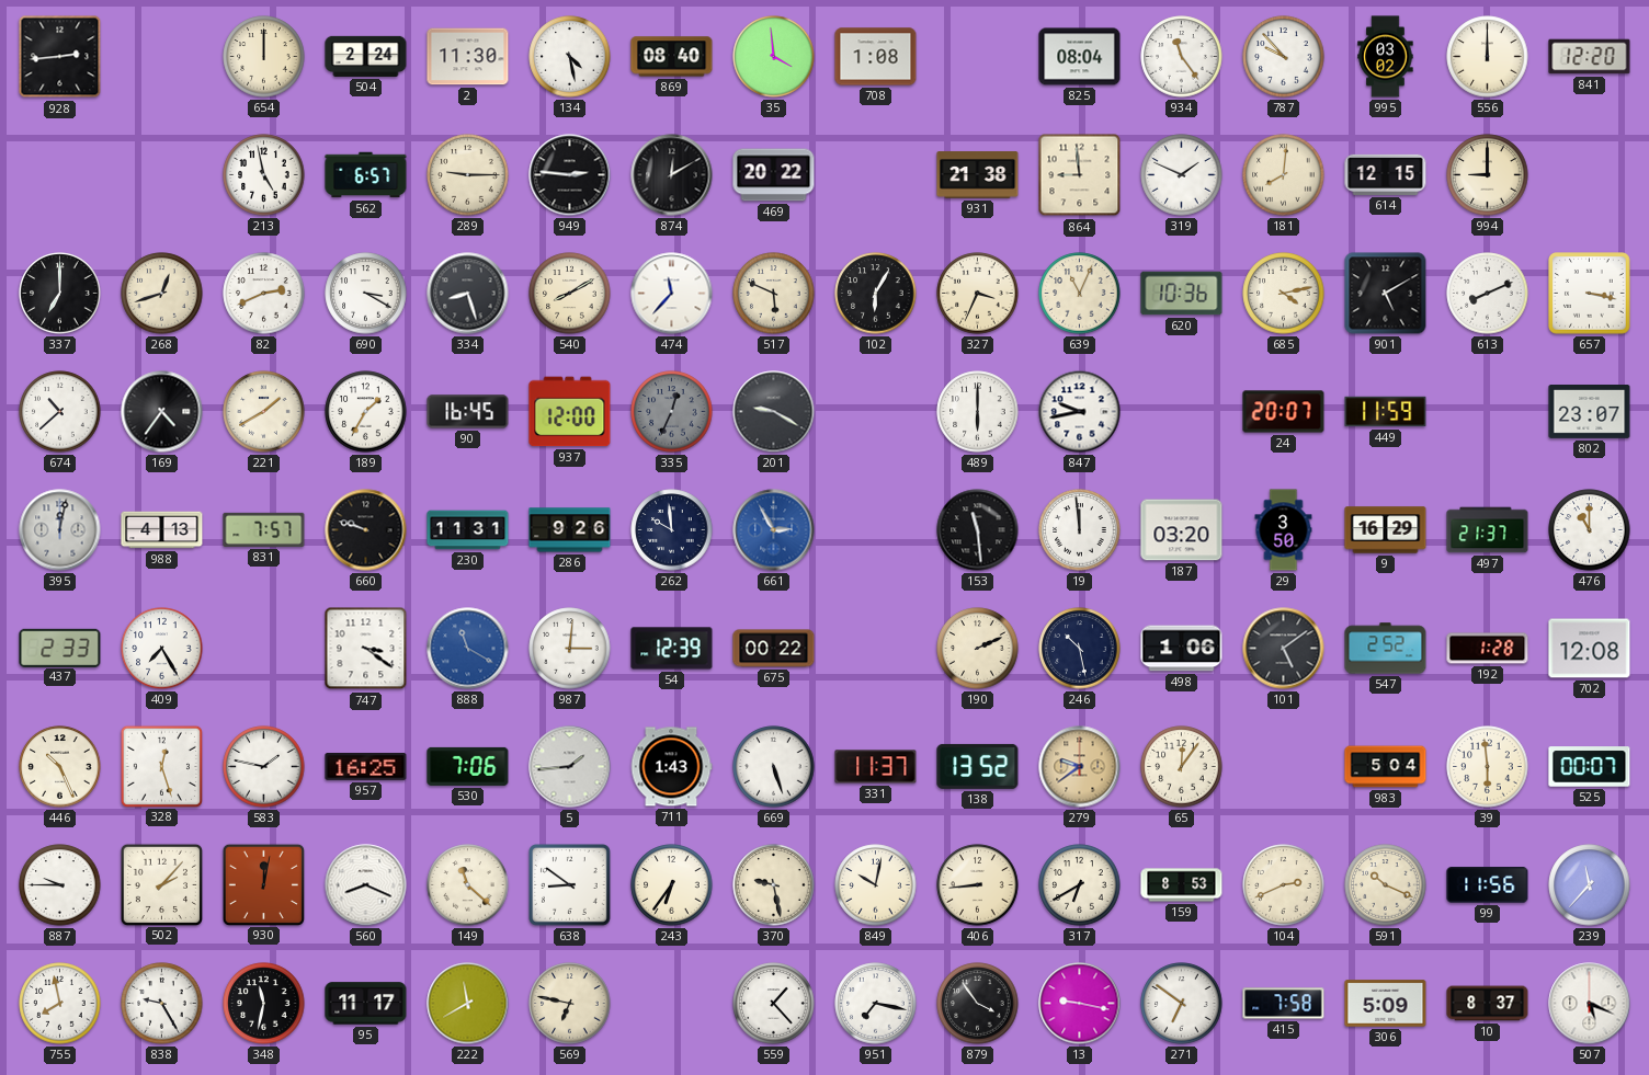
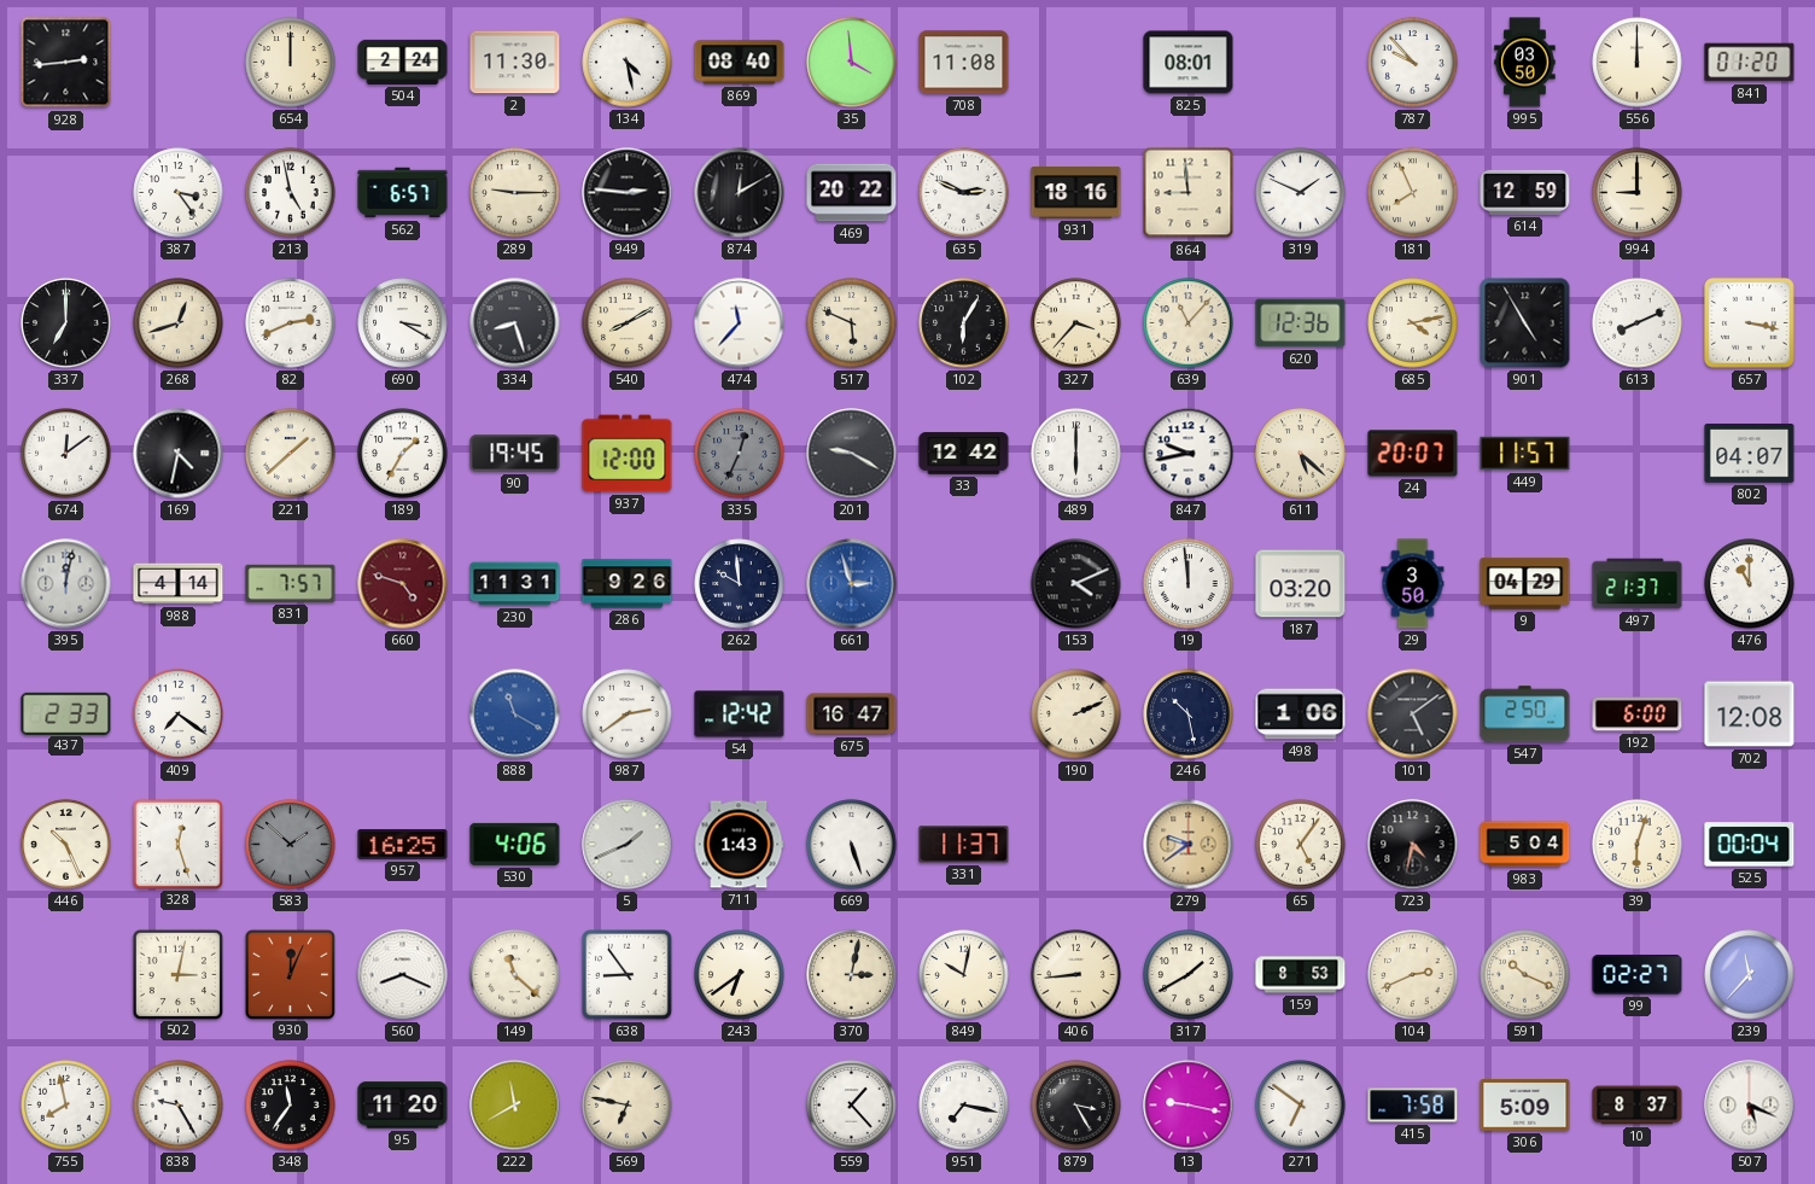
708: 1:08 -> 11:08
825: 08:04 -> 08:01
934: 11:24 -> none
995: 03:02 -> 03:50
841: 12:20 -> 01:20
387: none -> 3:24
635: none -> 2:49
931: 21:38 -> 18:16
181: 8:01 -> 7:56
614: 12:15 -> 12:59
327: 3:34 -> 3:37
639: 11:04 -> 11:07
620: 10:36 -> 12:36
901: 5:10 -> 4:55
674: 10:38 -> 12:09
169: 4:36 -> 4:32
221: 1:40 -> 1:38
90: 16:45 -> 19:45
33: none -> 12:42
611: none -> 5:22
449: 11:59 -> 11:57
802: 23:07 -> 04:07
988: 4:13 -> 4:14
660: 9:48 -> 4:48
660 dial: black -> burgundy
661: 2:55 -> 2:57
153: 11:29 -> 4:11
9: 16:29 -> 04:29
409: 7:25 -> 7:21
747: 3:21 -> none
987: 3:01 -> 2:39
54: 12:39 -> 12:42
675: 00:22 -> 16:47
547: 2:52 -> 2:50
192: 1:28 -> 6:00
583: 1:47 -> 1:52
583 dial: white -> grey
530: 7:06 -> 4:06
5: 1:44 -> 1:41
138: 13:52 -> none
65: 12:06 -> 5:06
723: none -> 4:32
39: 5:59 -> 6:03
525: 00:07 -> 00:04
887: 9:45 -> none
502: 2:07 -> 3:02
930: 12:02 -> 12:04
638: 8:51 -> 8:54
243: 6:36 -> 6:39
370: 9:28 -> 3:02
317: 6:40 -> 1:40
99: 11:56 -> 02:27
348: 11:32 -> 11:36
95: 11:17 -> 11:20
879: 3:54 -> 3:25
